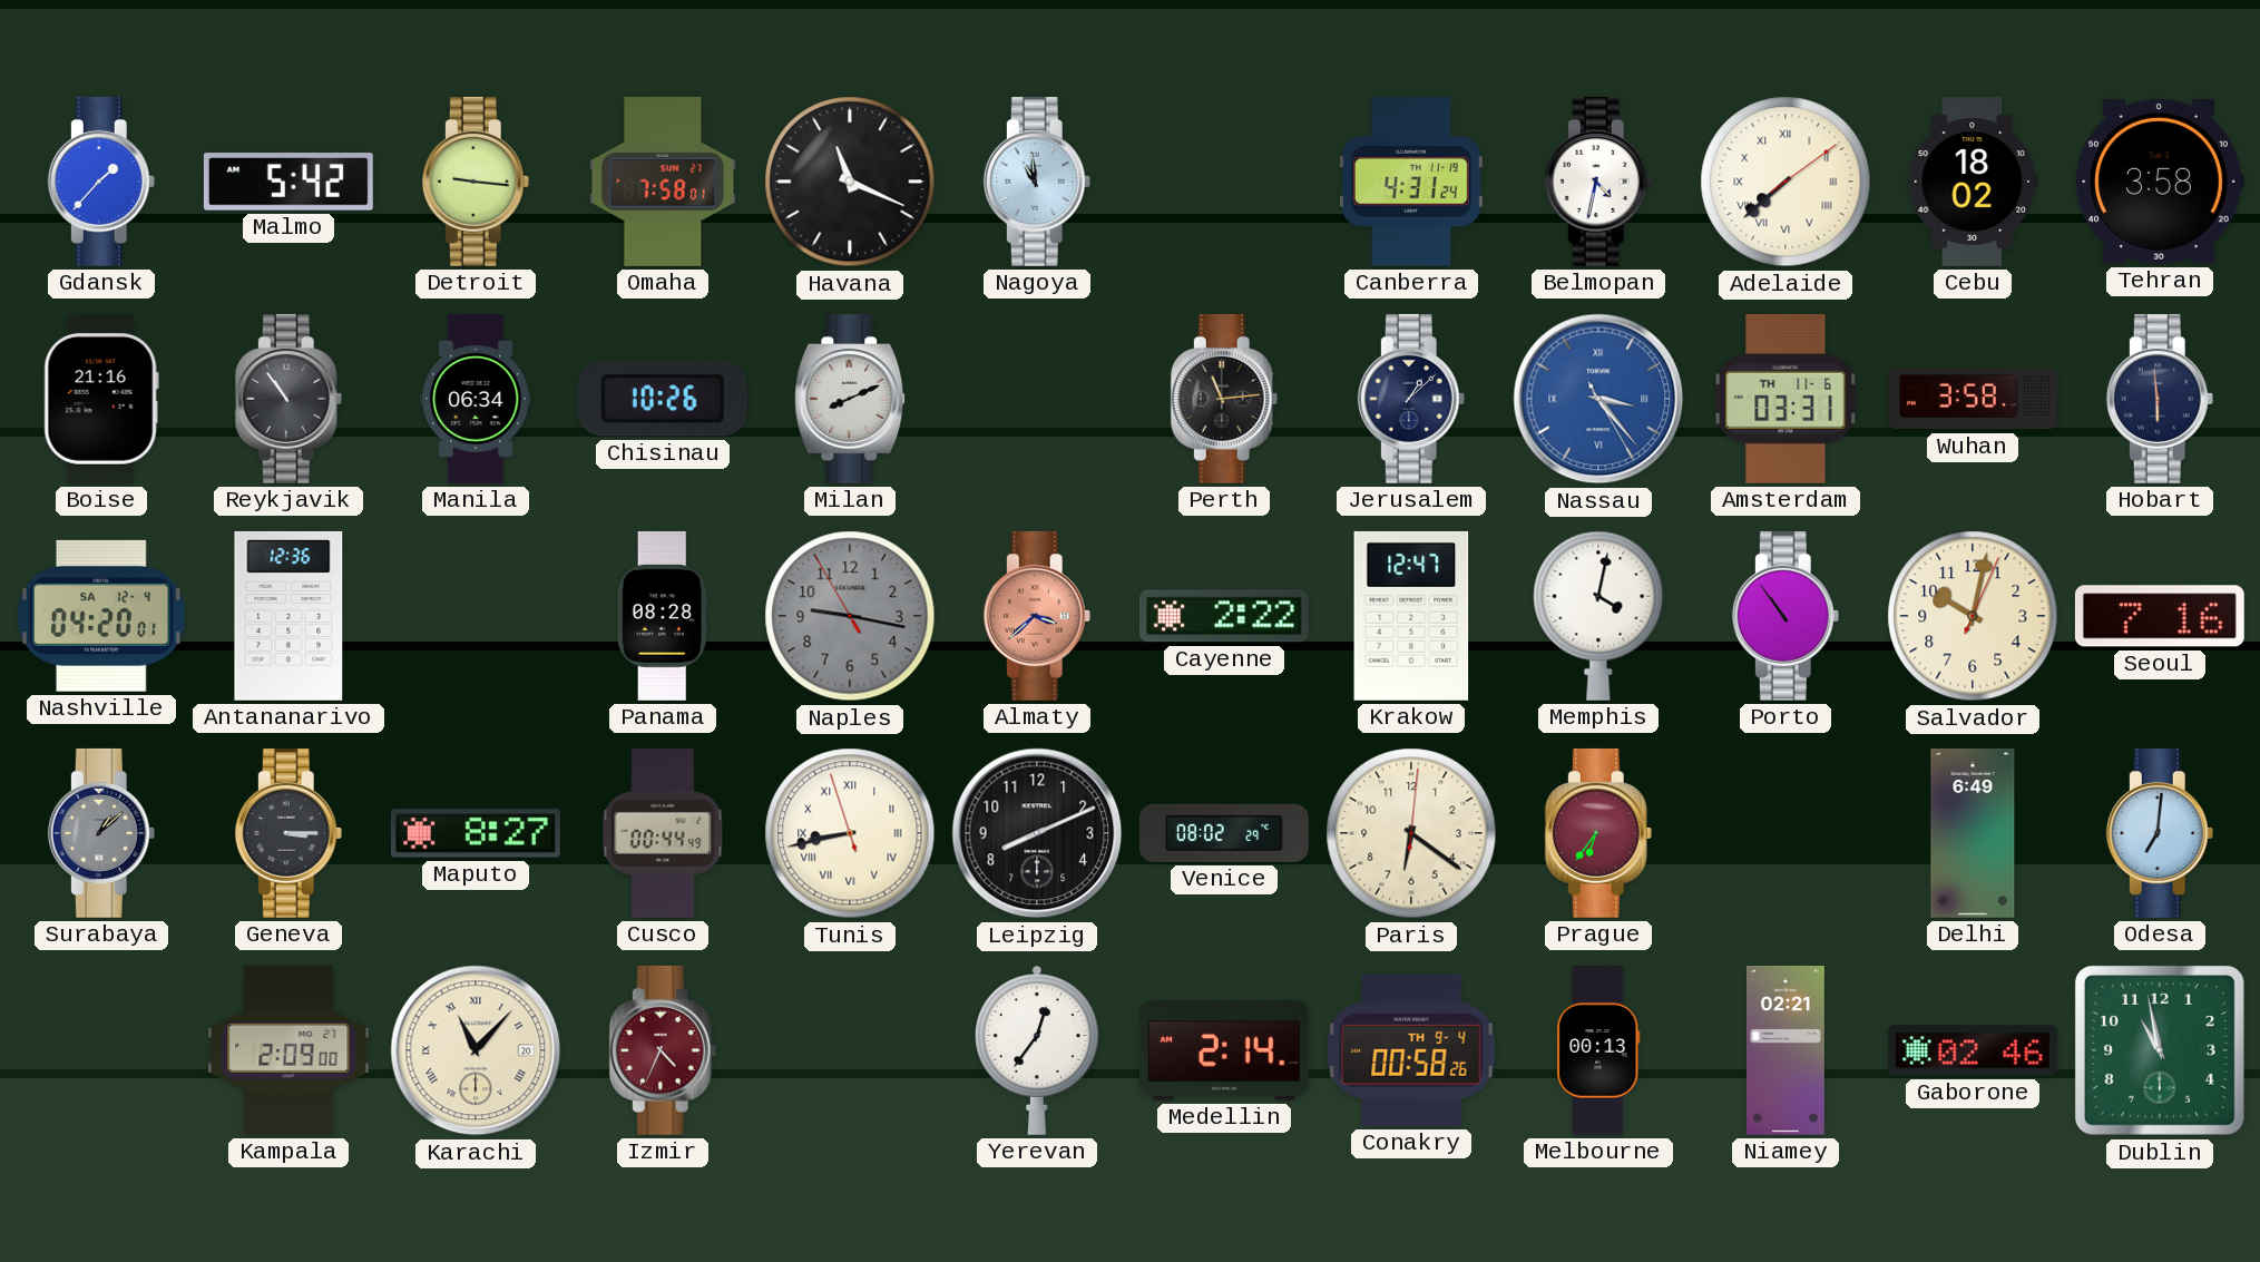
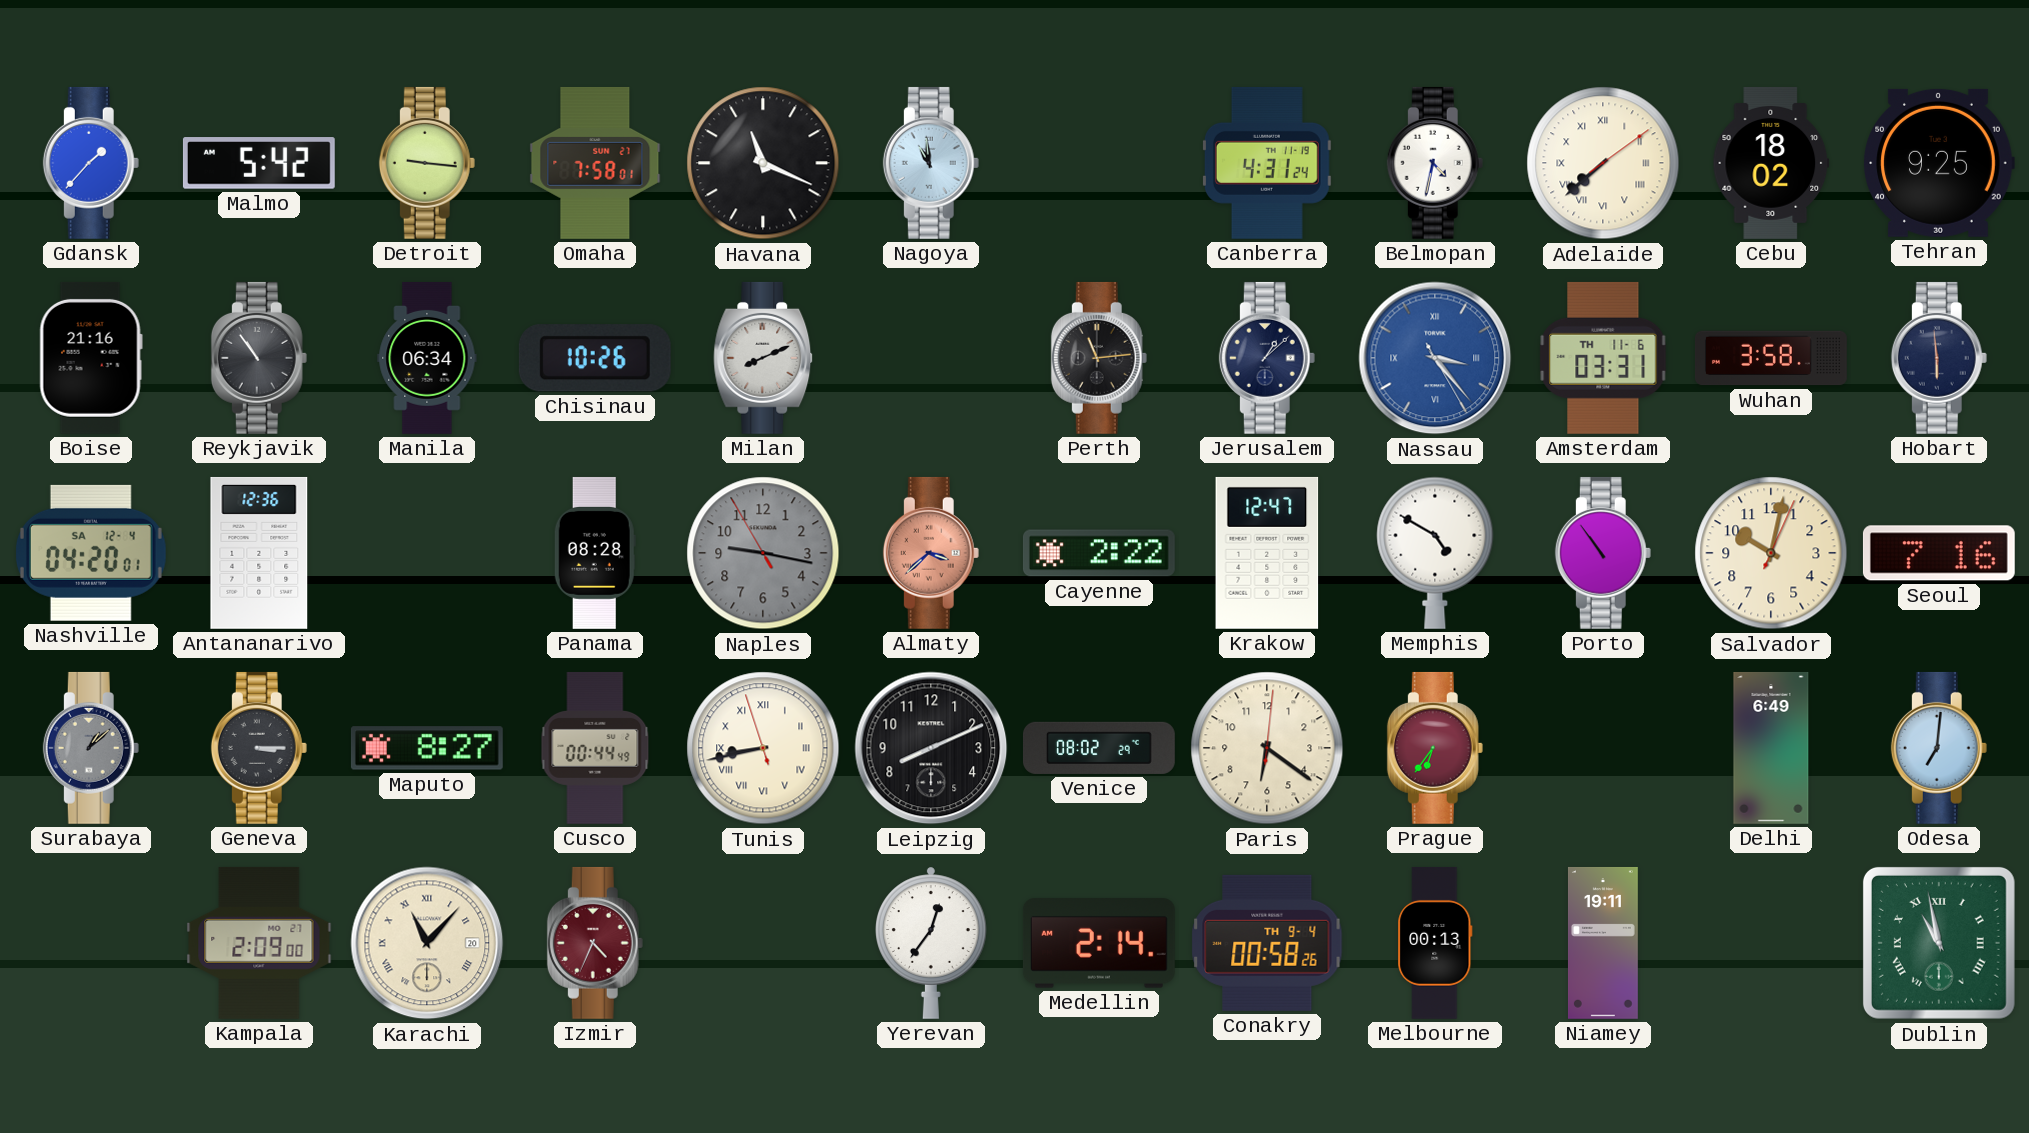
Tehran: 3:58 -> 9:25
Memphis: 4:02 -> 4:50
Niamey: 02:21 -> 19:11
Gaborone: 02:46 -> none
Dublin numerals: Arabic -> Roman
